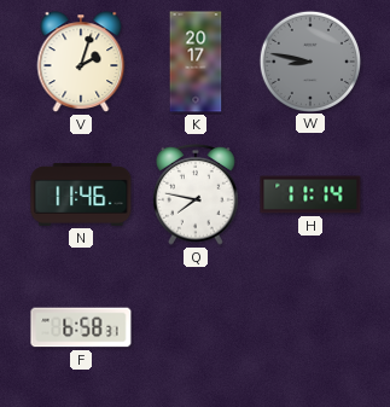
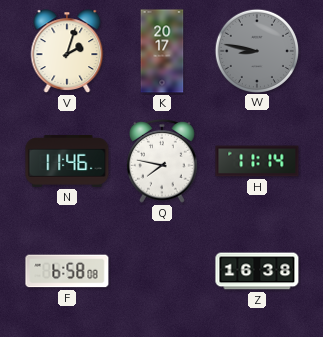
F: 6:58:31 -> 6:58:08
Z: none -> 16:38
